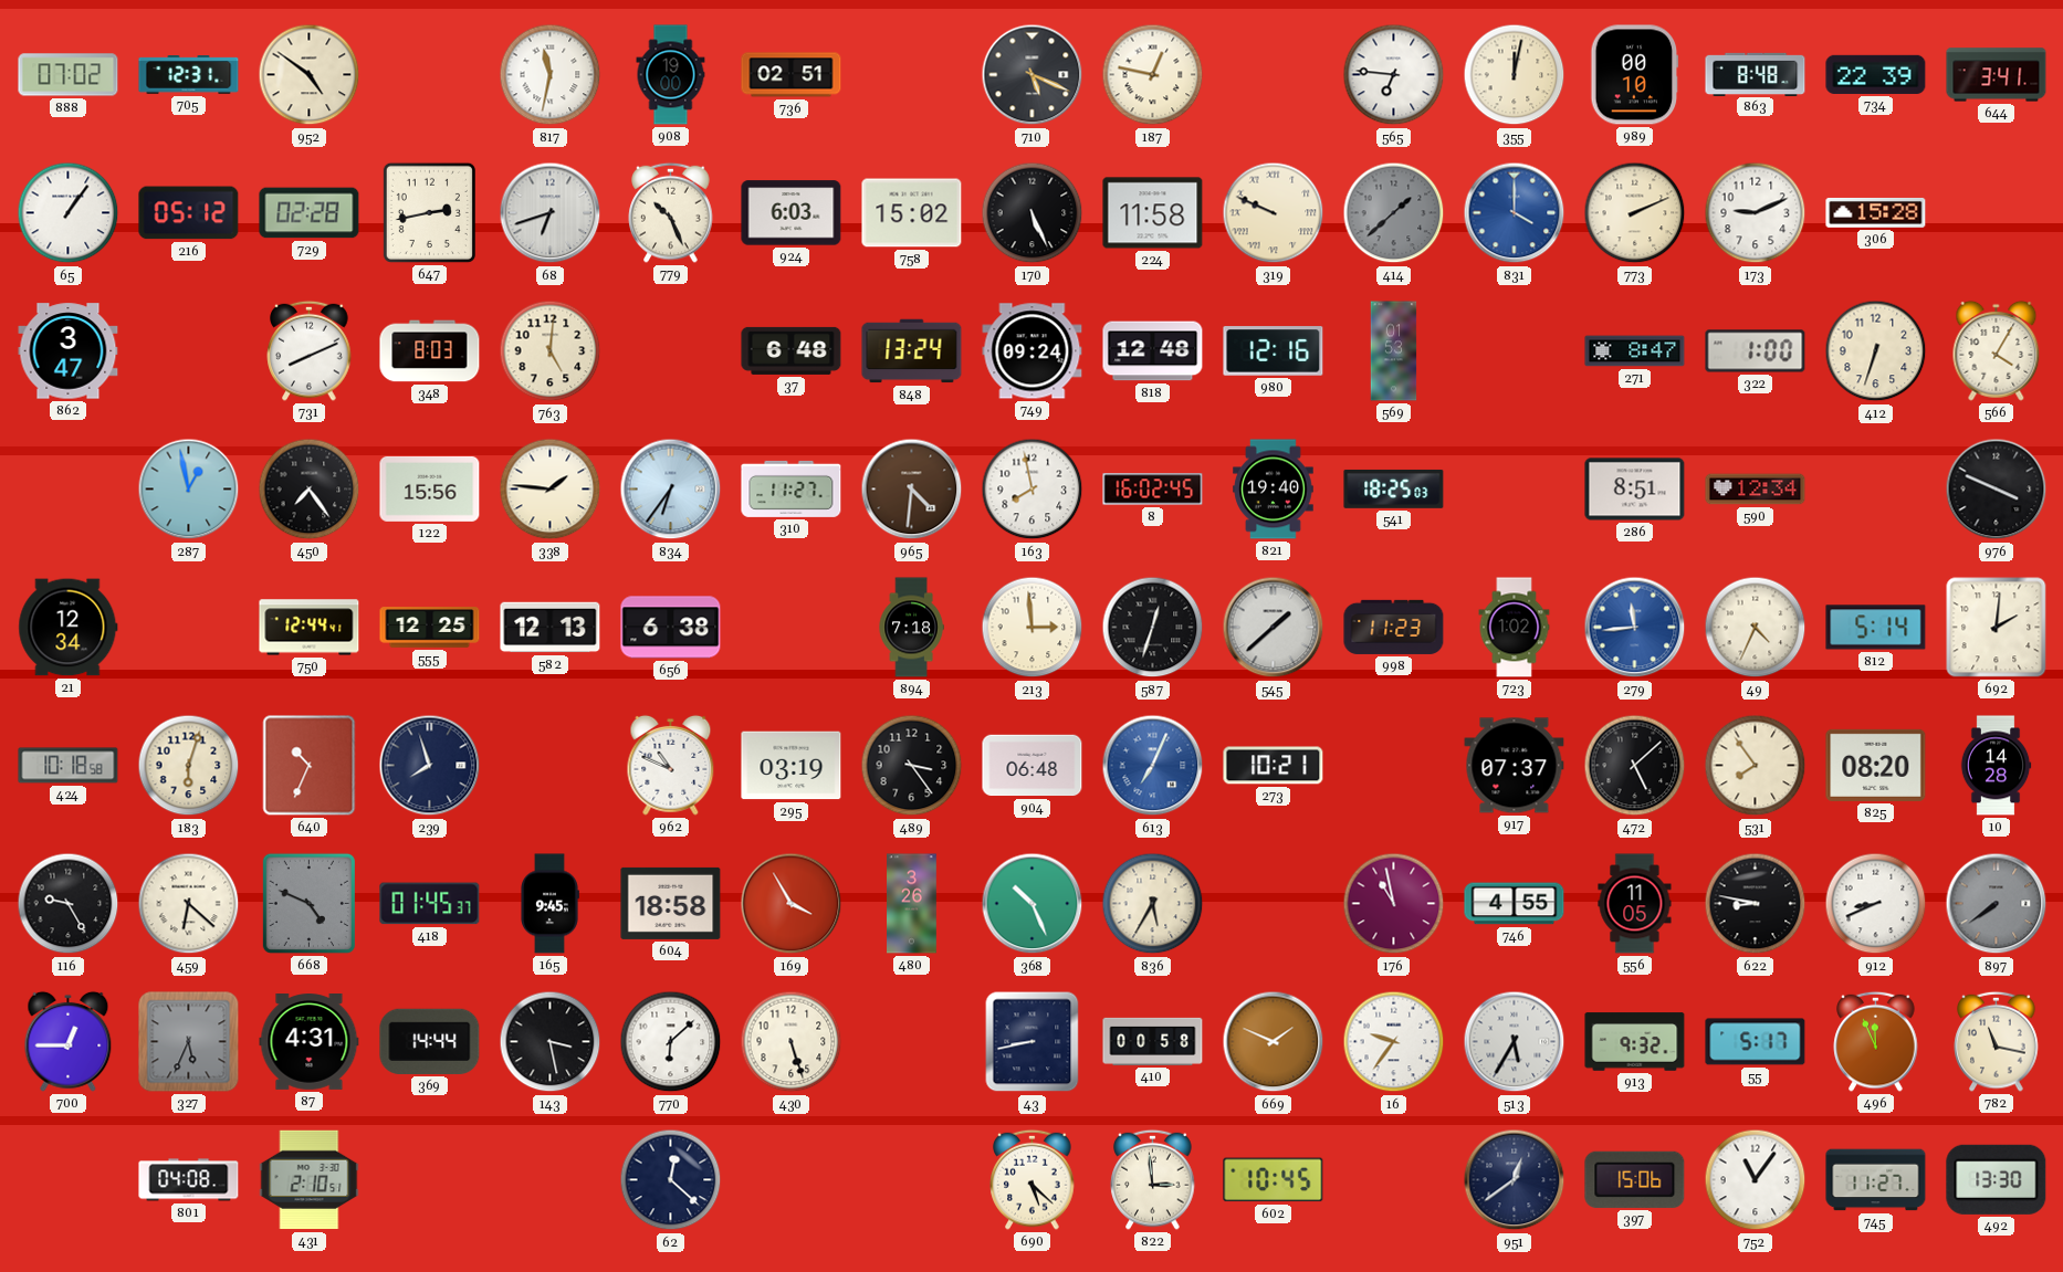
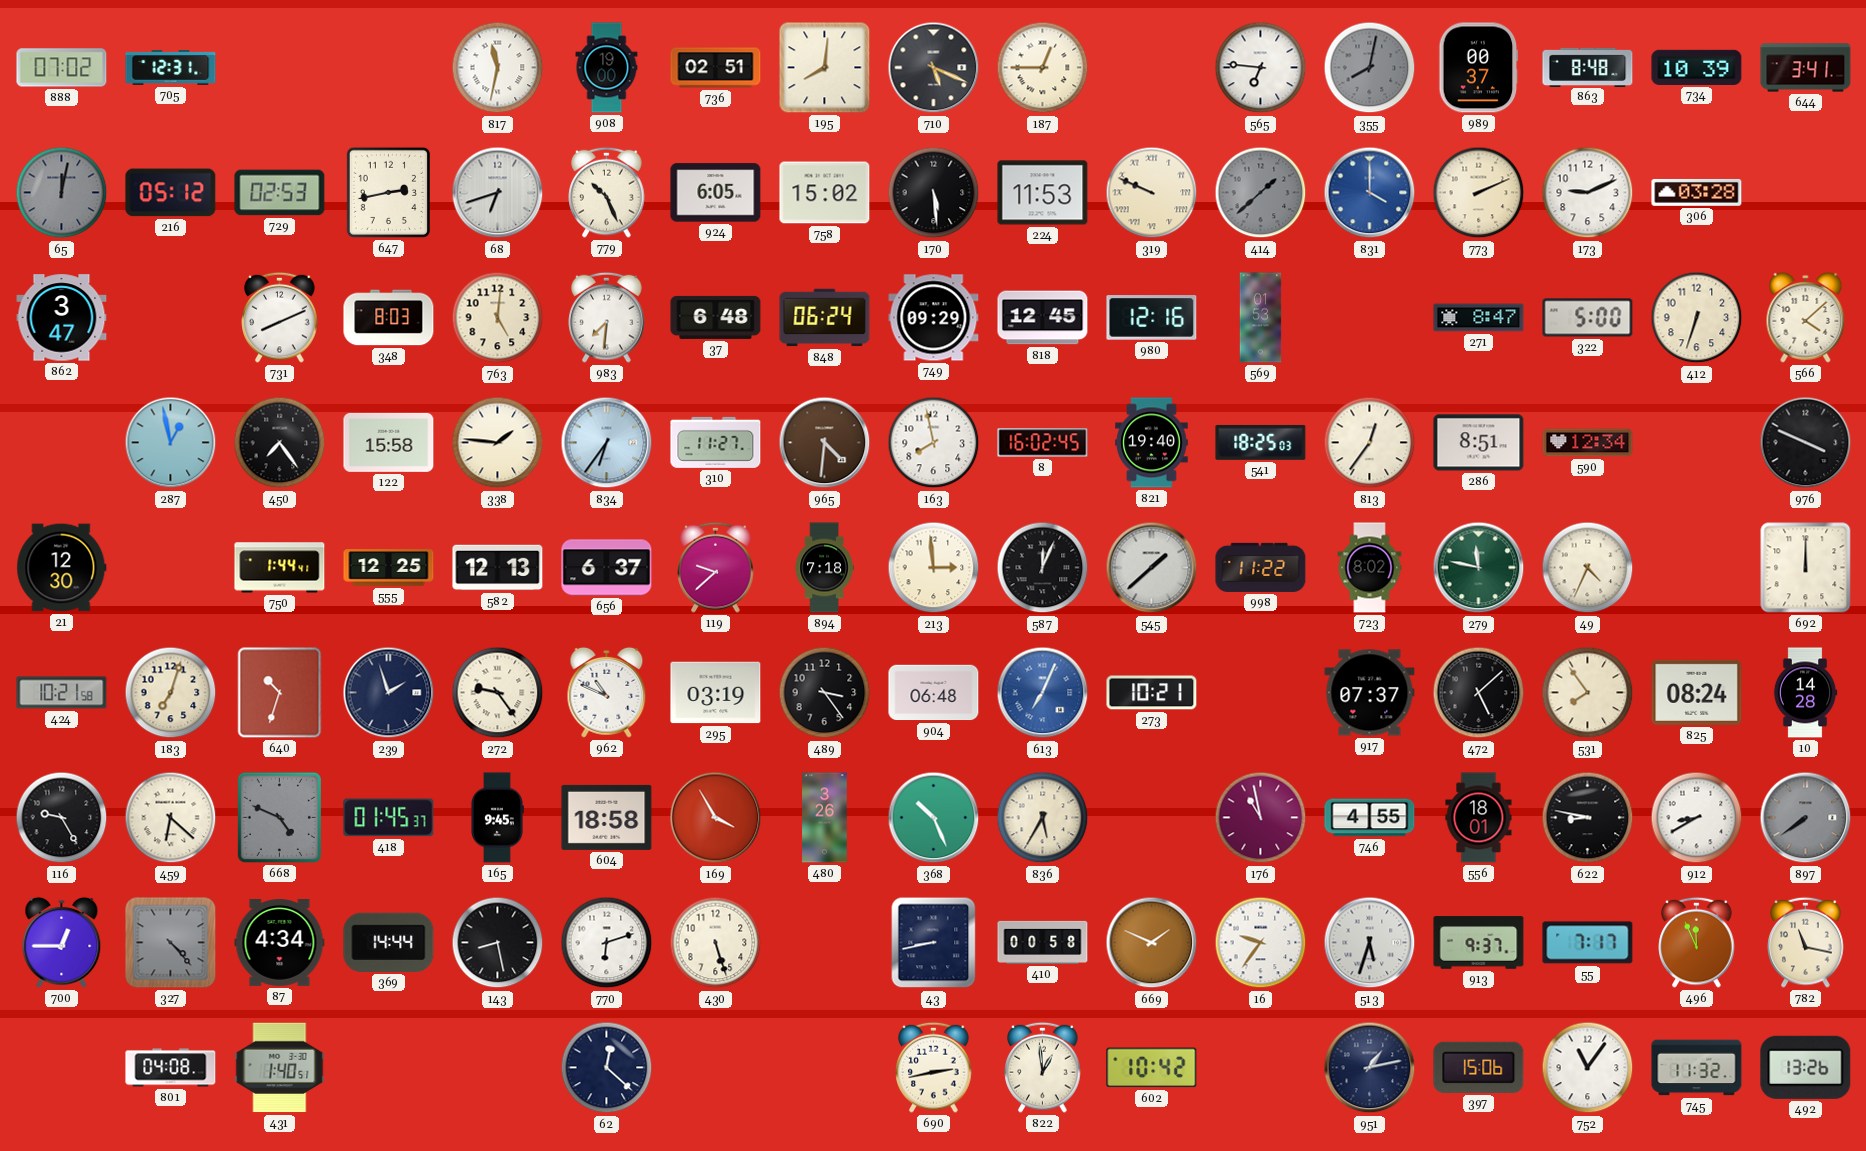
952: 4:51 -> none
195: none -> 8:01
187: 12:47 -> 12:45
355: 12:02 -> 8:02
355 dial: cream -> grey
989: 00:10 -> 00:37
734: 22:39 -> 10:39
65: 1:06 -> 12:02
65 dial: white -> grey
729: 02:28 -> 02:53
924: 6:03 -> 6:05
170: 5:26 -> 5:29
224: 11:58 -> 11:53
306: 15:28 -> 03:28
983: none -> 7:31
848: 13:24 -> 06:24
749: 09:24 -> 09:29
818: 12:48 -> 12:45
322: 1:00 -> 5:00
566: 4:05 -> 4:08
122: 15:56 -> 15:58
813: none -> 12:36
21: 12:34 -> 12:30
750: 12:44 -> 1:44
656: 6:38 -> 6:37
119: none -> 9:38
587: 12:33 -> 12:04
998: 11:23 -> 11:22
723: 1:02 -> 8:02
279: 11:44 -> 11:47
279 dial: blue -> green
812: 5:14 -> none
692: 2:01 -> 12:00
424: 10:18 -> 10:21
183: 6:03 -> 7:03
640: 10:34 -> 10:33
239: 7:57 -> 1:57
272: none -> 9:24
825: 08:20 -> 08:24
556: 11:05 -> 18:01
912: 8:41 -> 8:40
327: 5:34 -> 4:23
87: 4:31 -> 4:34
143: 3:28 -> 8:28
770: 6:08 -> 6:12
513: 5:35 -> 5:33
913: 9:32 -> 9:37
55: 5:17 -> 7:17
431: 2:10 -> 1:40
690: 5:22 -> 2:43
822: 2:59 -> 12:59
602: 10:45 -> 10:42
951: 12:39 -> 1:13
745: 11:27 -> 11:32
492: 13:30 -> 13:26
